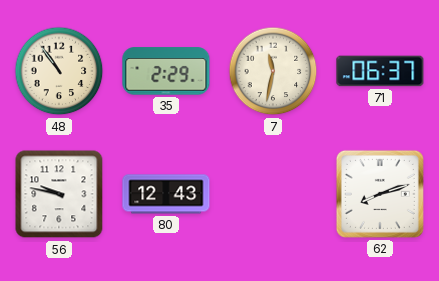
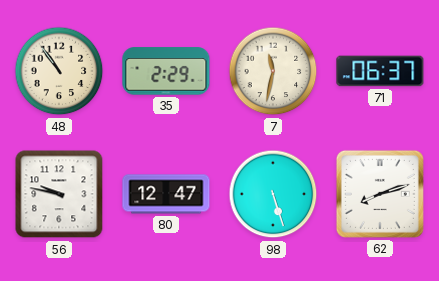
80: 12:43 -> 12:47
98: none -> 5:27
